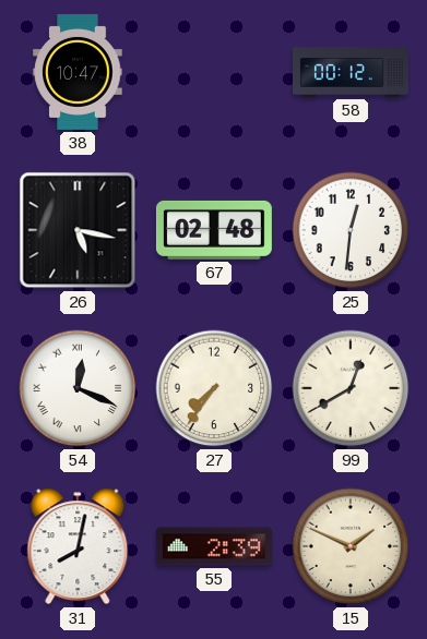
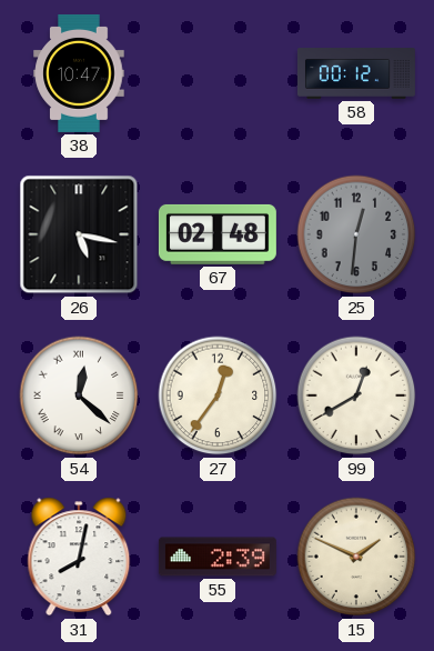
25 dial: white -> grey
54: 12:19 -> 12:22
27: 7:36 -> 12:36
